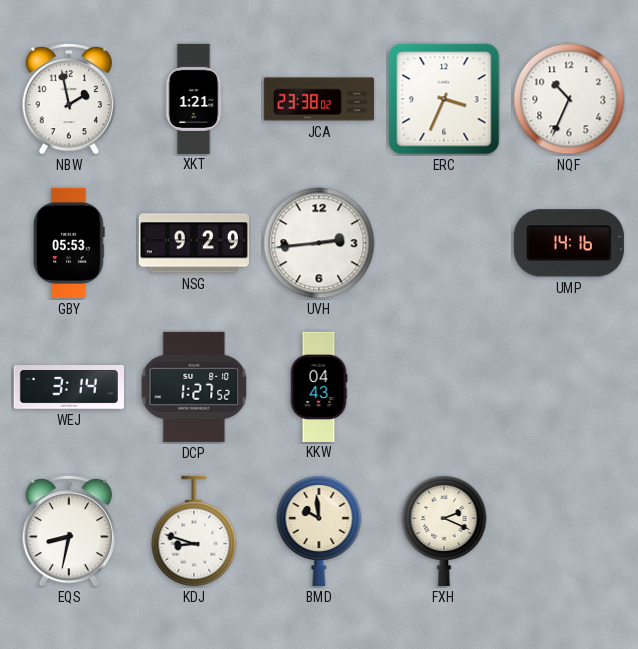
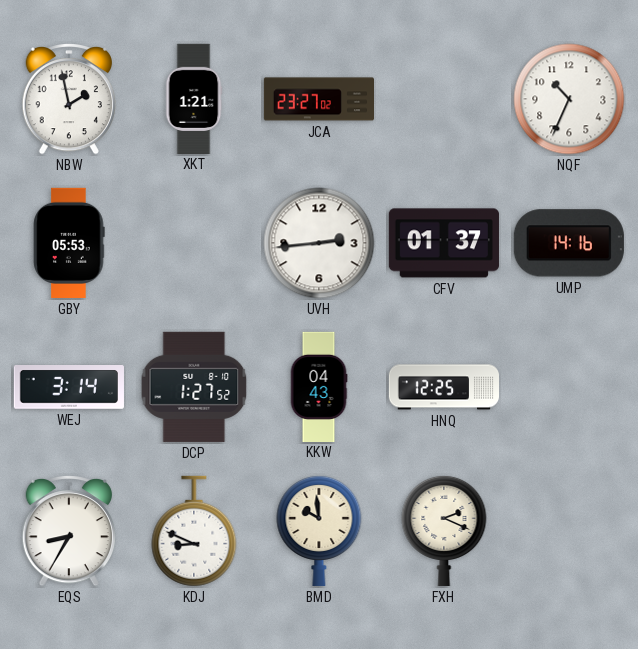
JCA: 23:38 -> 23:27
ERC: 3:34 -> none
NSG: 9:29 -> none
CFV: none -> 01:37
HNQ: none -> 12:25
EQS: 8:32 -> 8:35
KDJ: 8:48 -> 8:49
